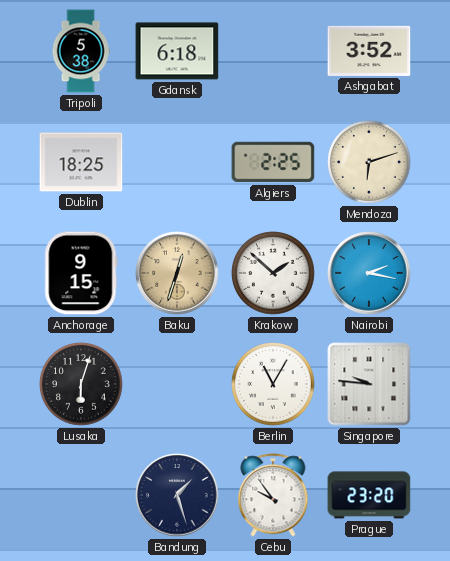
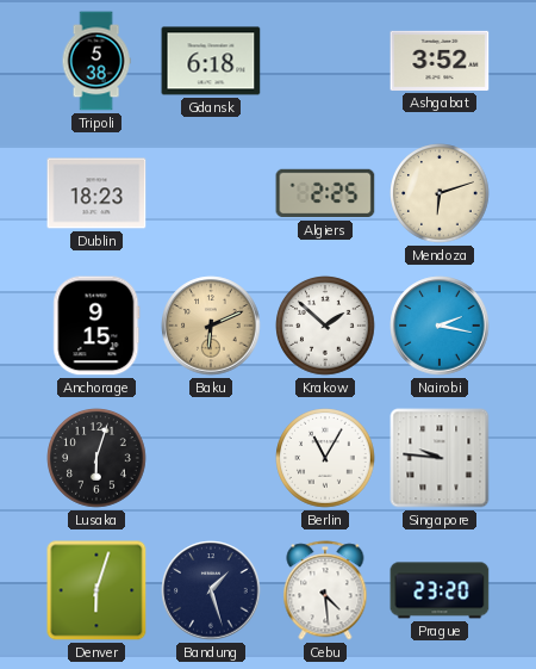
Dublin: 18:25 -> 18:23
Baku: 12:33 -> 6:11
Denver: none -> 6:03
Cebu: 9:54 -> 4:29
